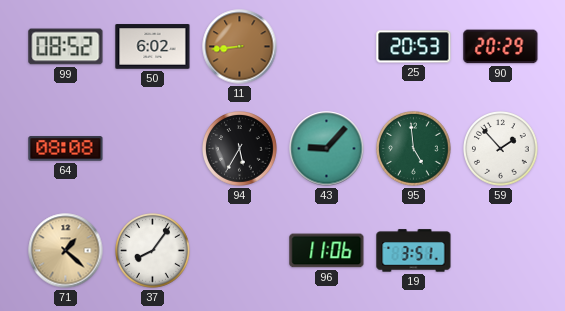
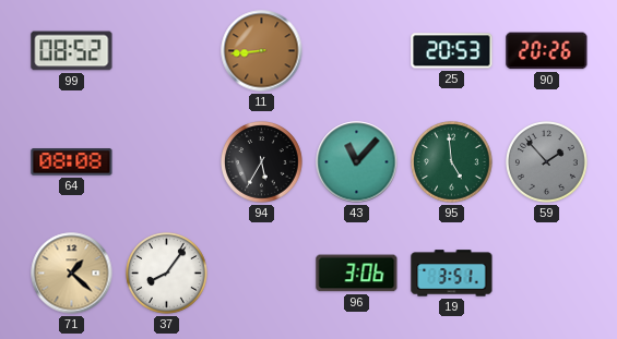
50: 6:02 -> none
90: 20:29 -> 20:26
43: 9:07 -> 11:07
59 dial: white -> grey
96: 11:06 -> 3:06
